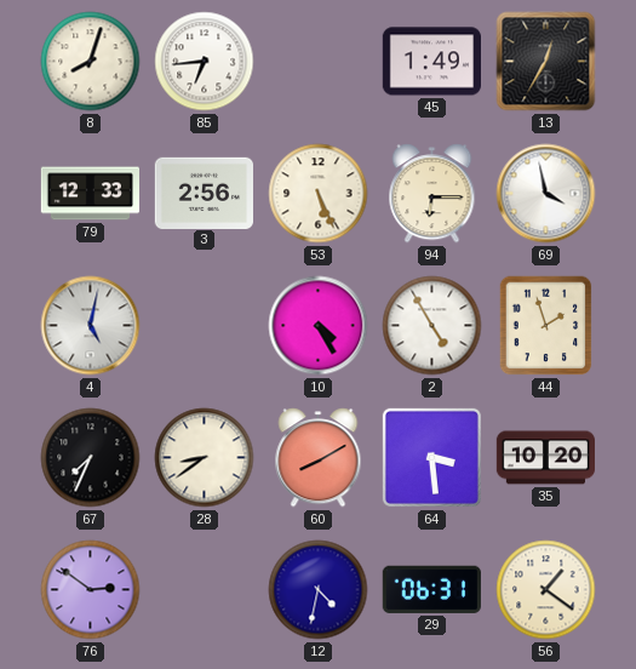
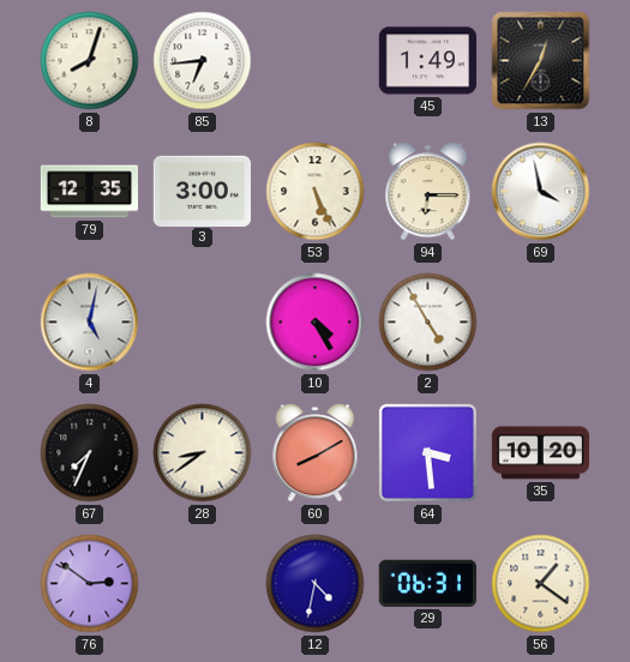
79: 12:33 -> 12:35
3: 2:56 -> 3:00
44: 1:57 -> none
